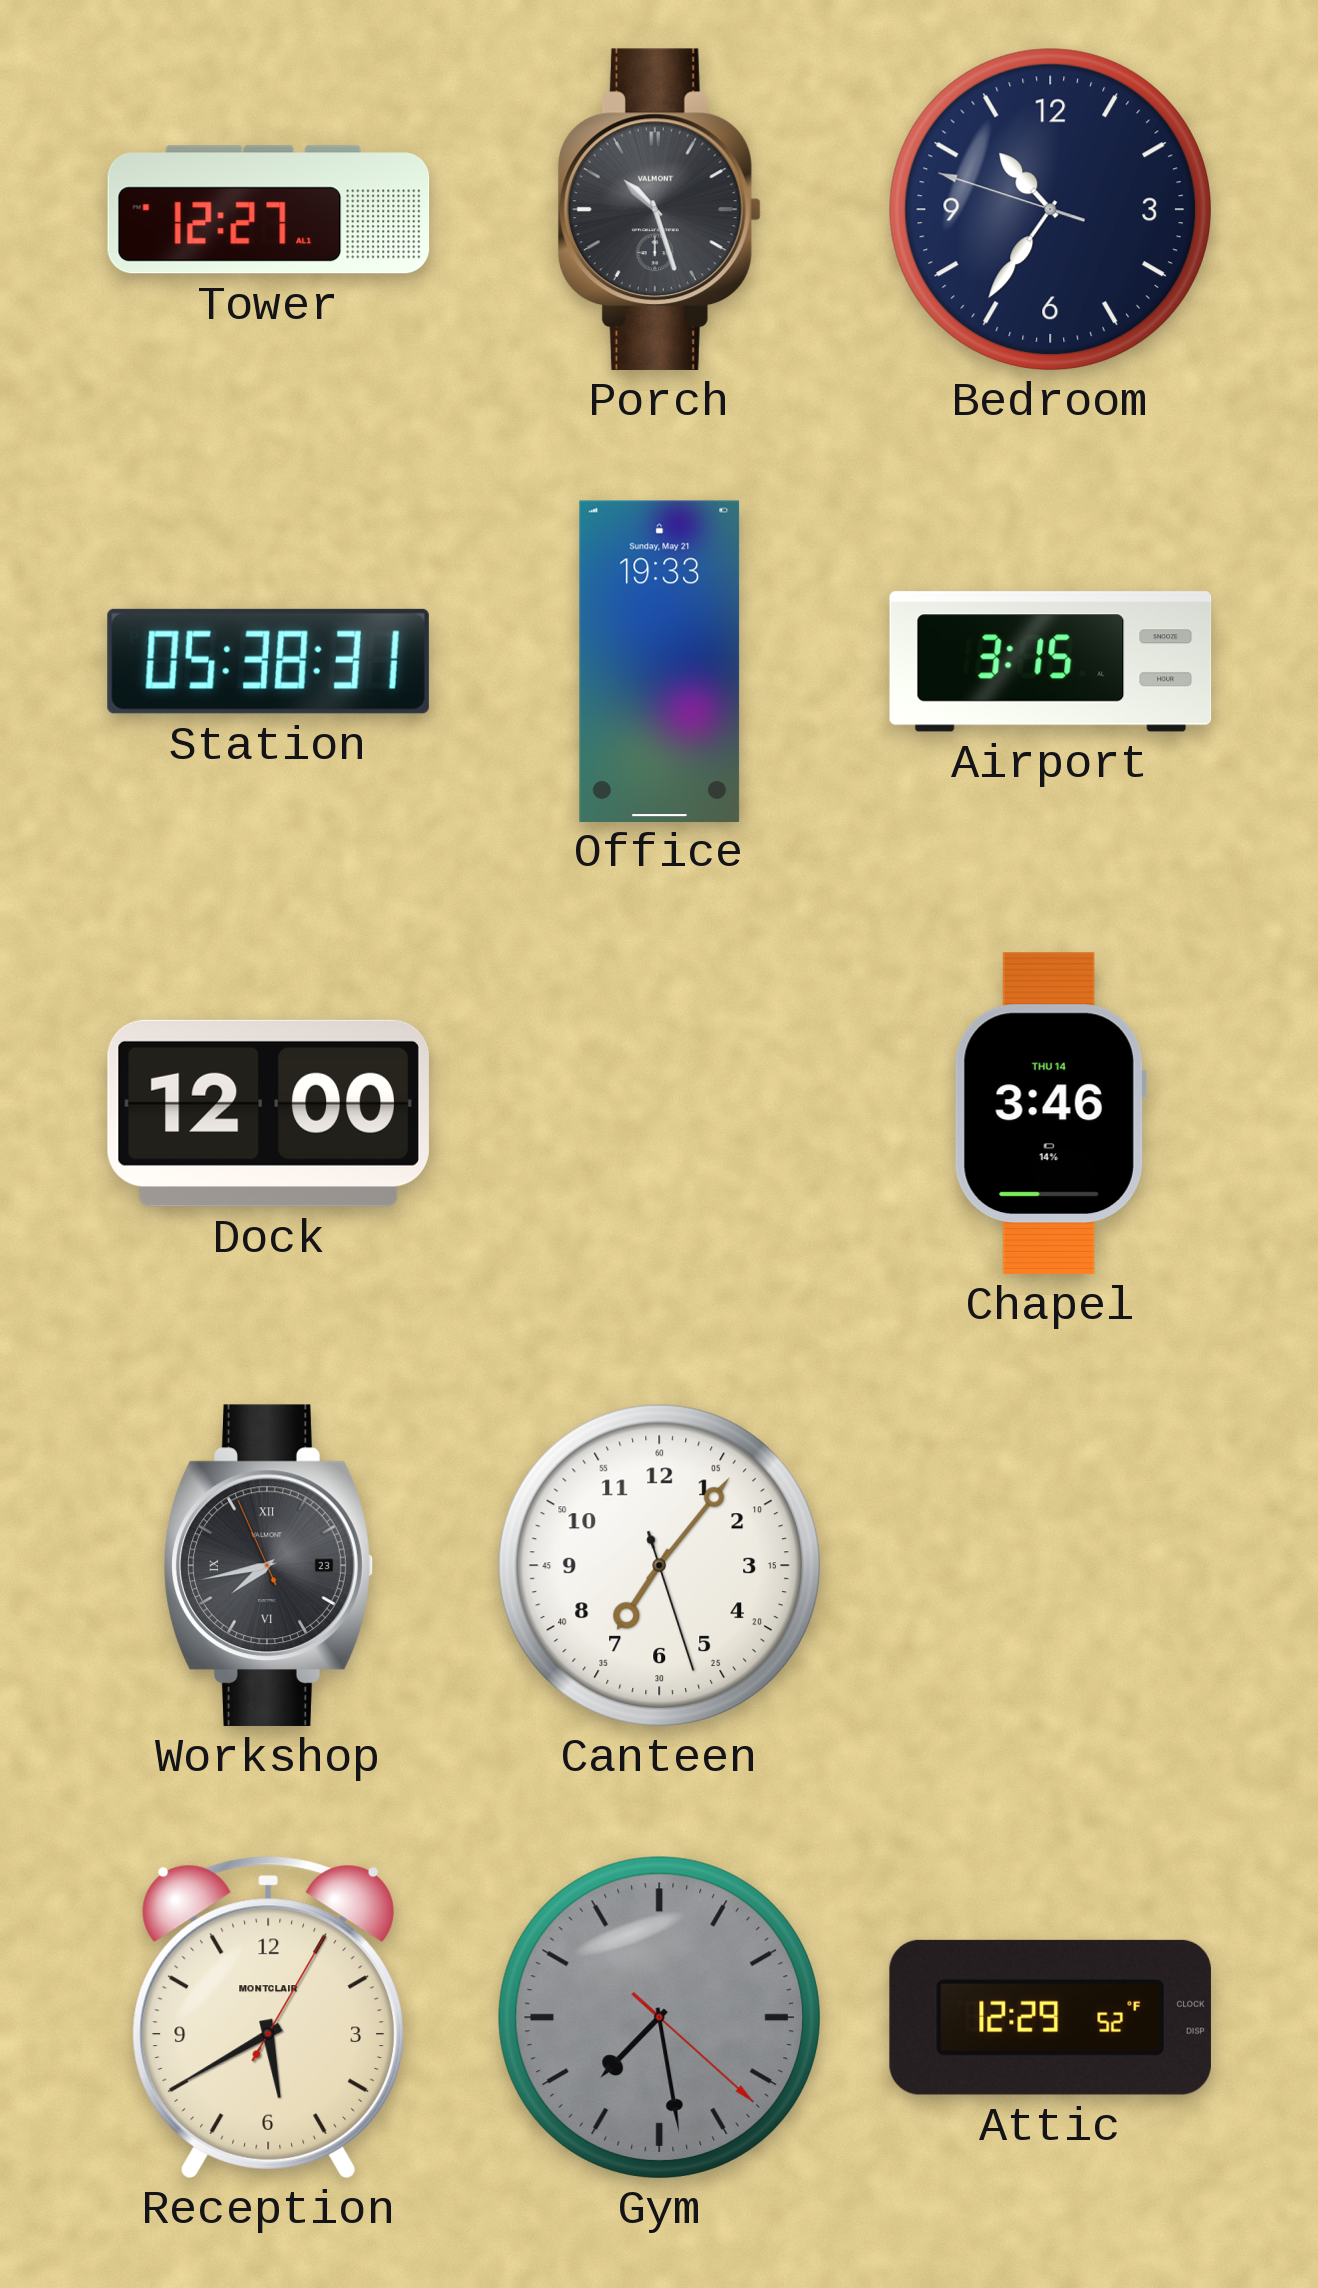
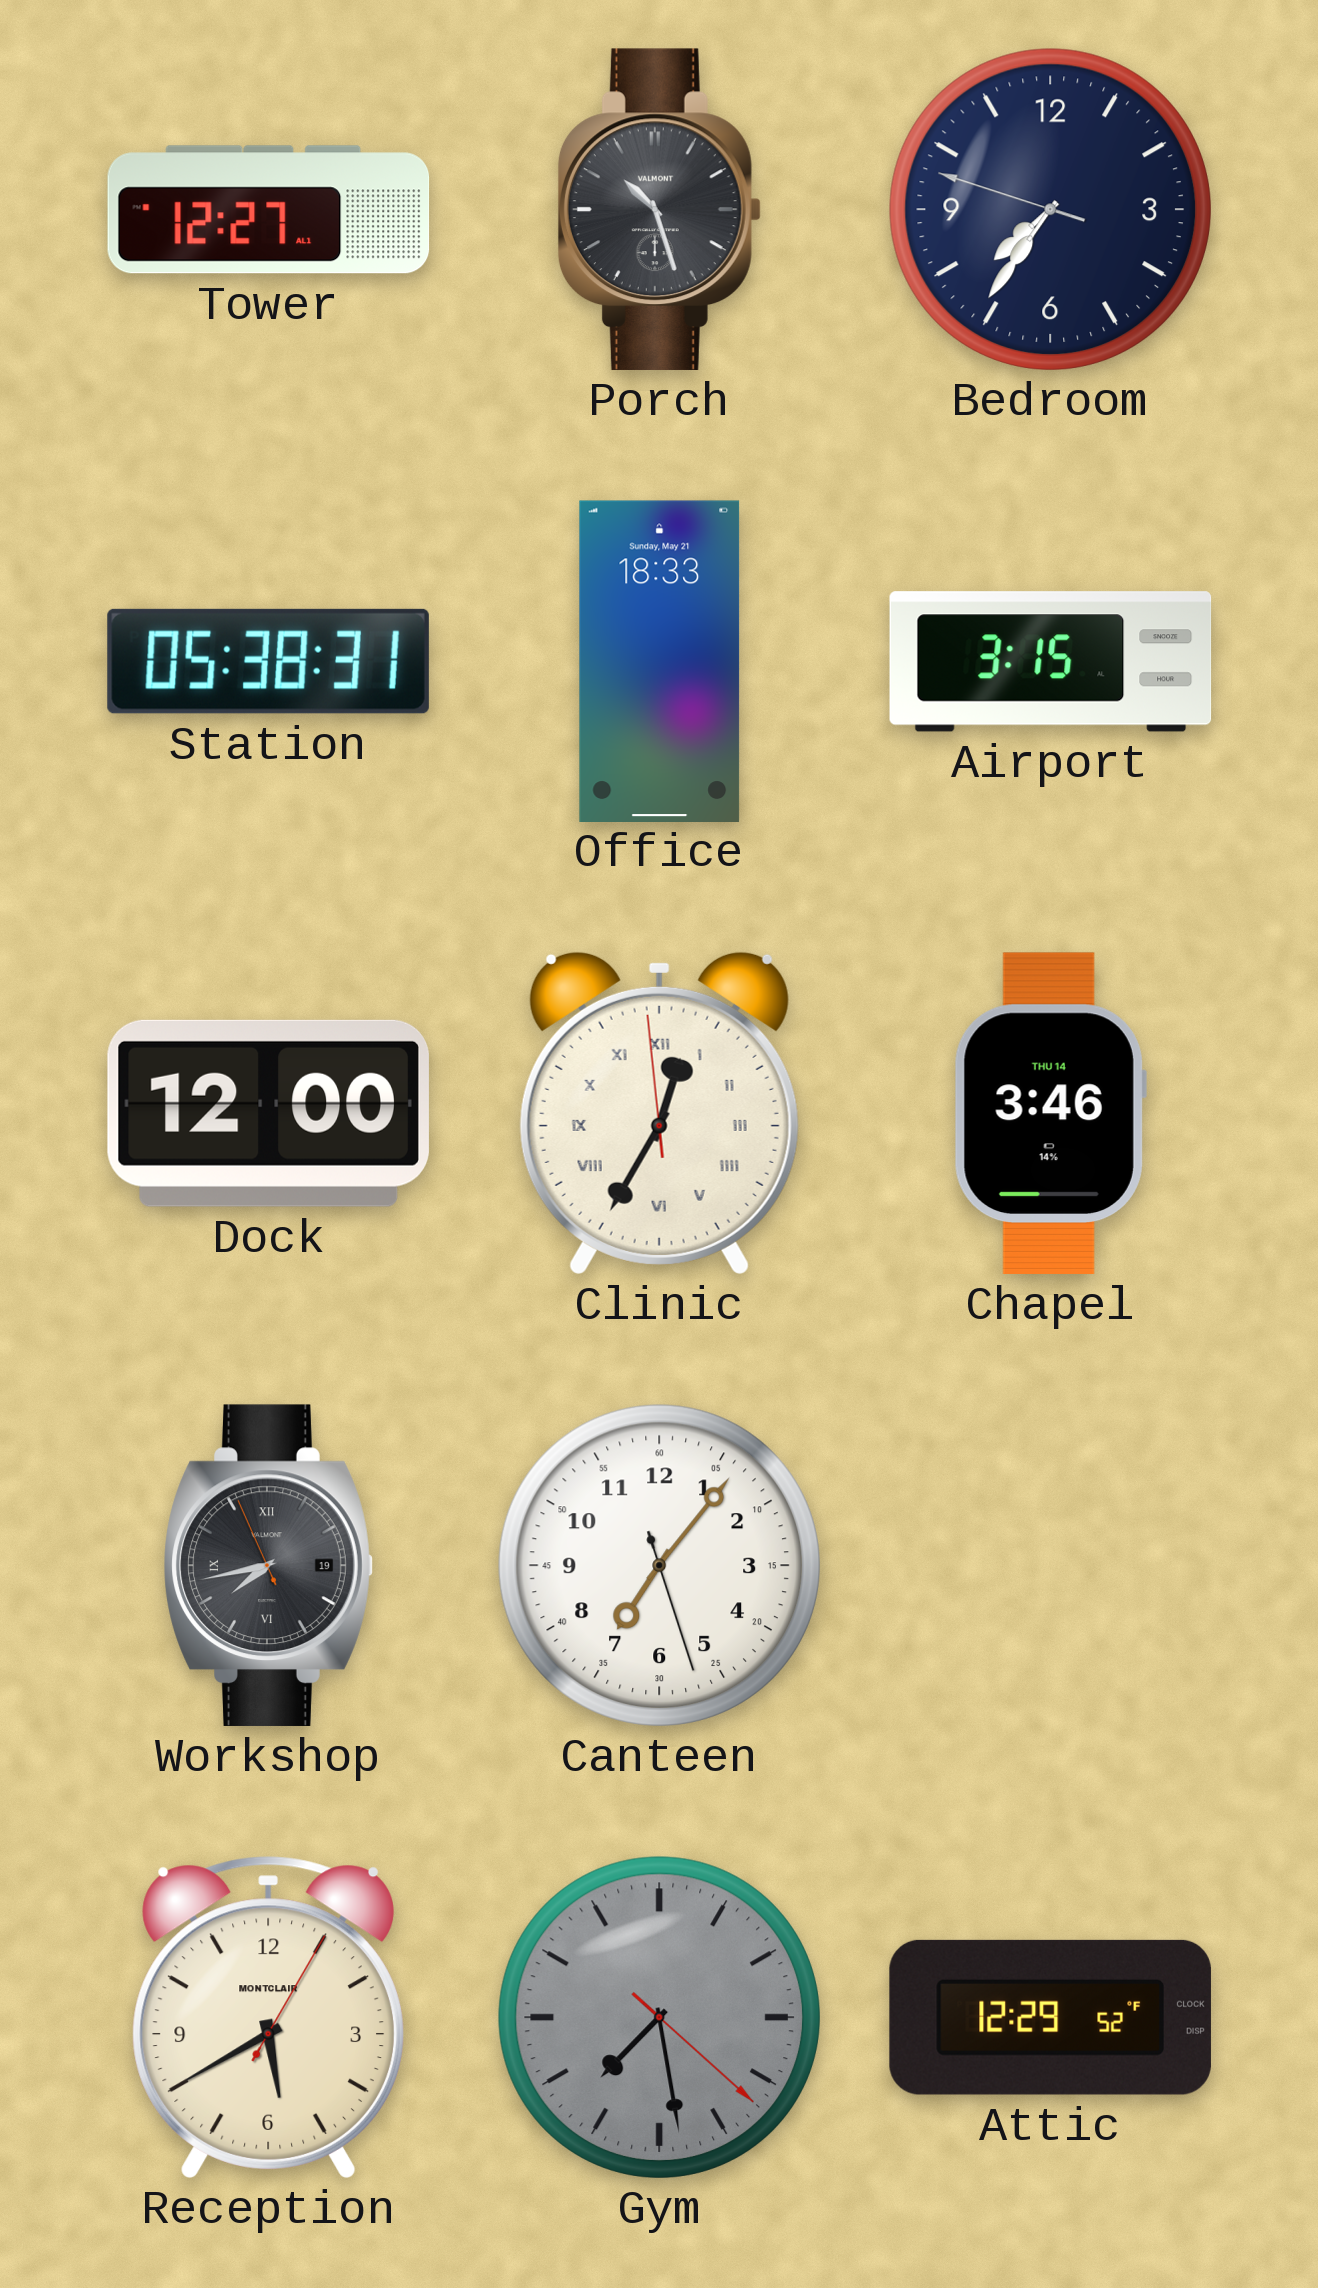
Bedroom: 10:35 -> 7:35
Office: 19:33 -> 18:33
Clinic: none -> 12:34
Workshop date: 23 -> 19
